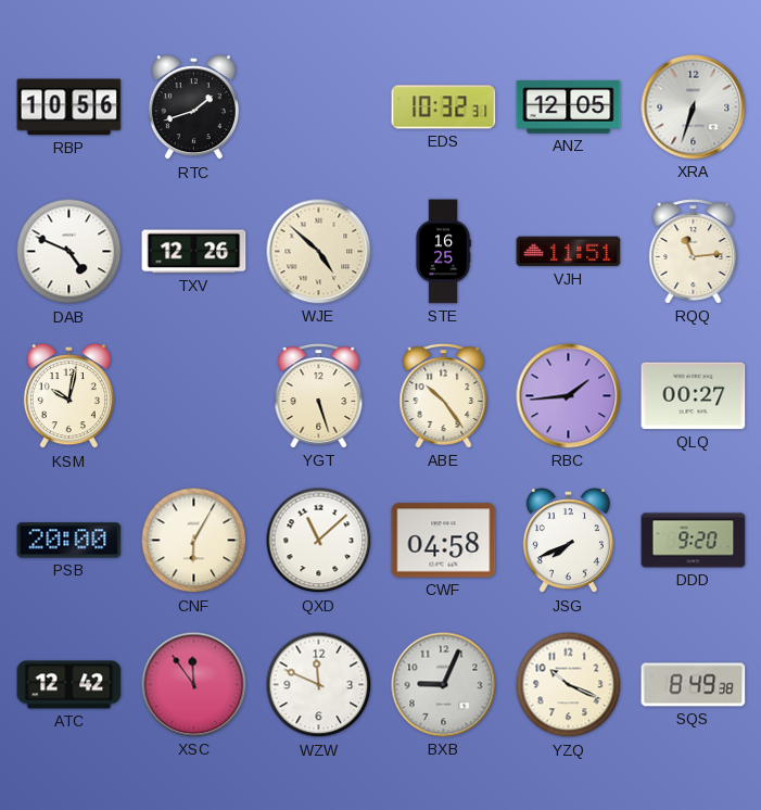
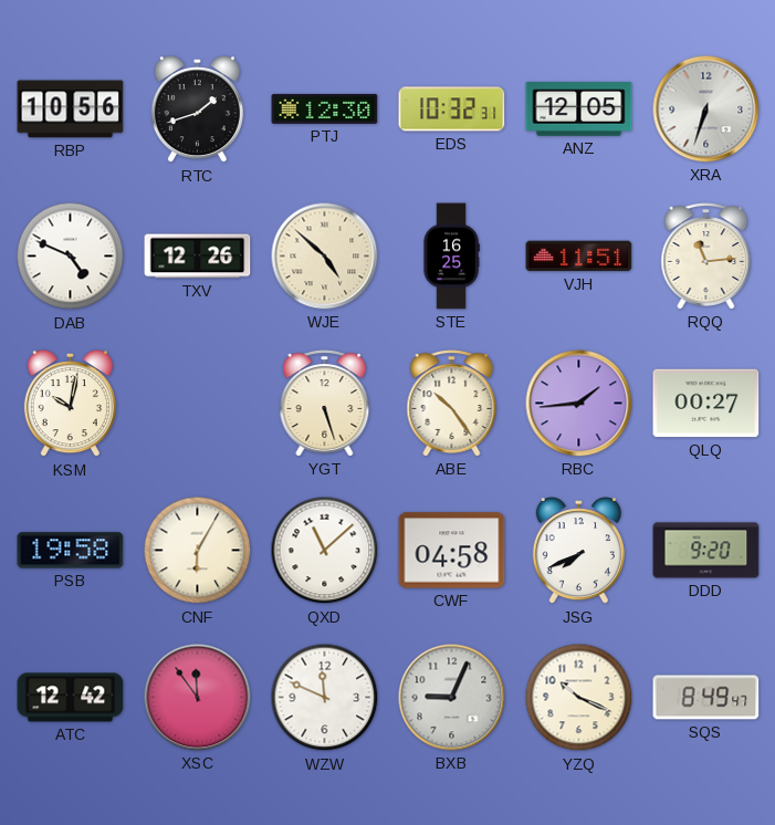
PTJ: none -> 12:30
PSB: 20:00 -> 19:58
SQS: 8:49:38 -> 8:49:47
